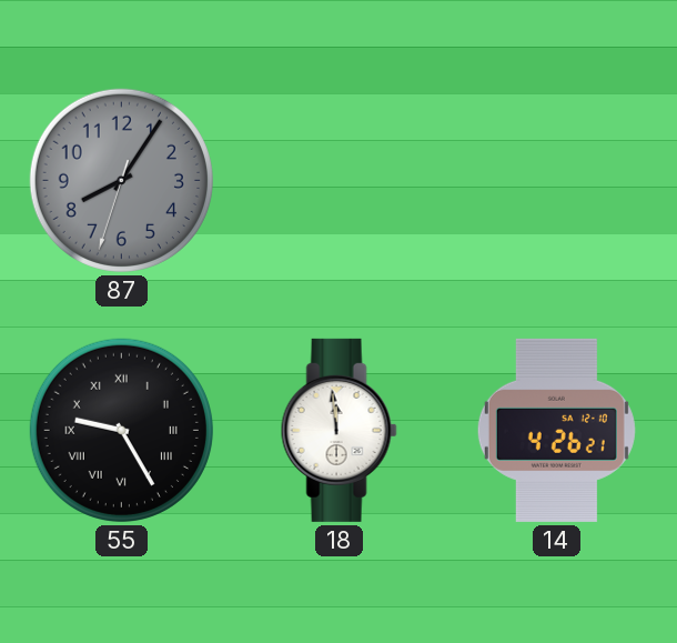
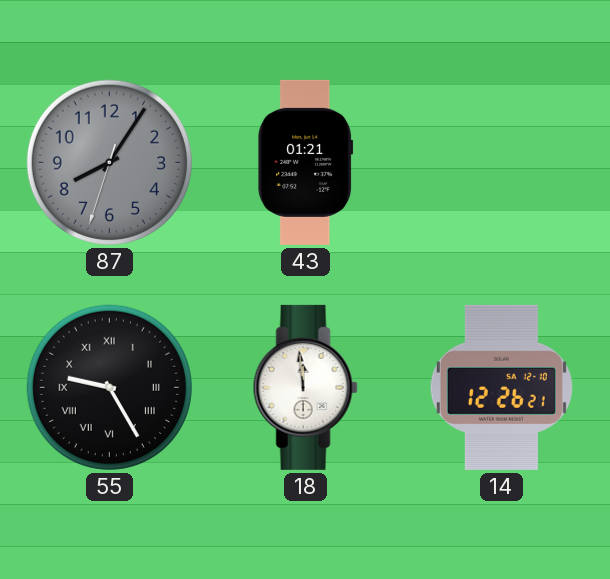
43: none -> 01:21
14: 4:26 -> 12:26
